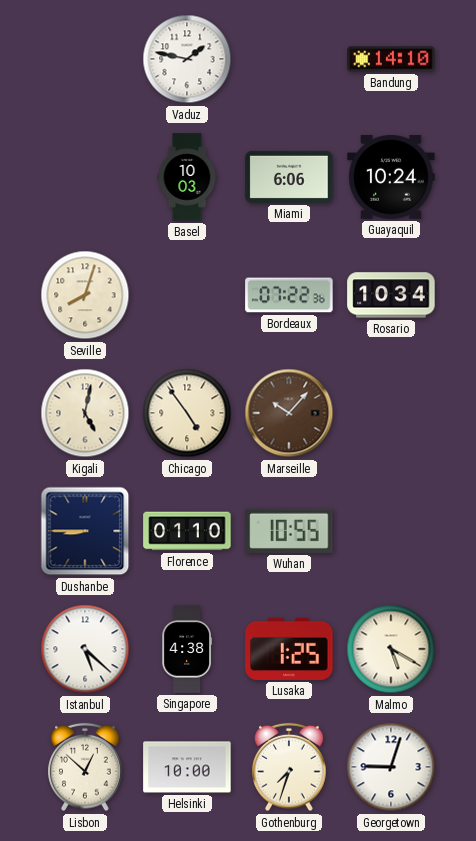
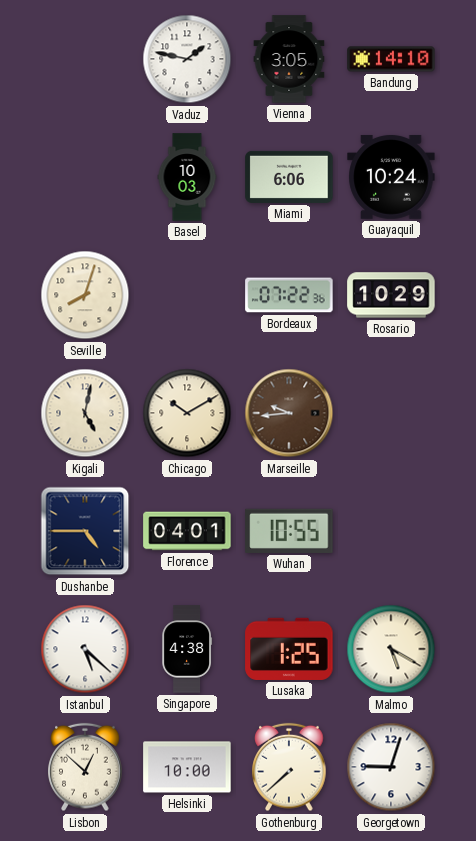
Vienna: none -> 3:05
Rosario: 10:34 -> 10:29
Chicago: 4:54 -> 10:10
Marseille: 10:07 -> 9:44
Dushanbe: 8:45 -> 4:45
Florence: 01:10 -> 04:01
Gothenburg: 7:33 -> 7:38
